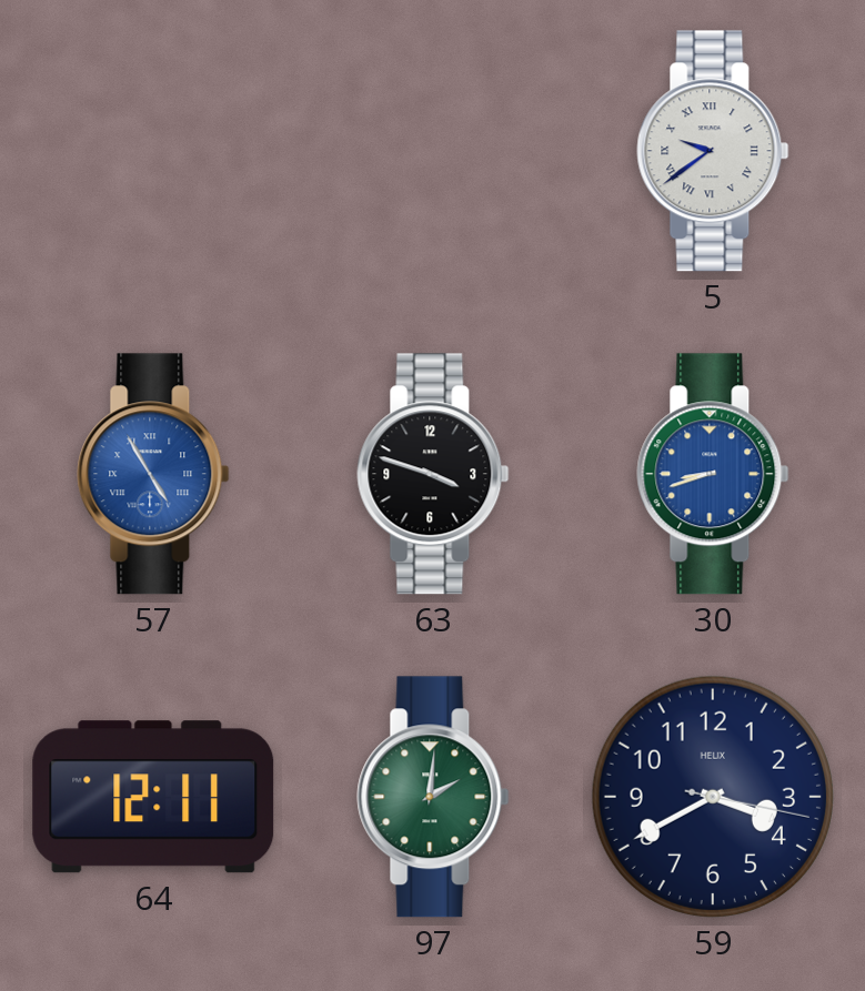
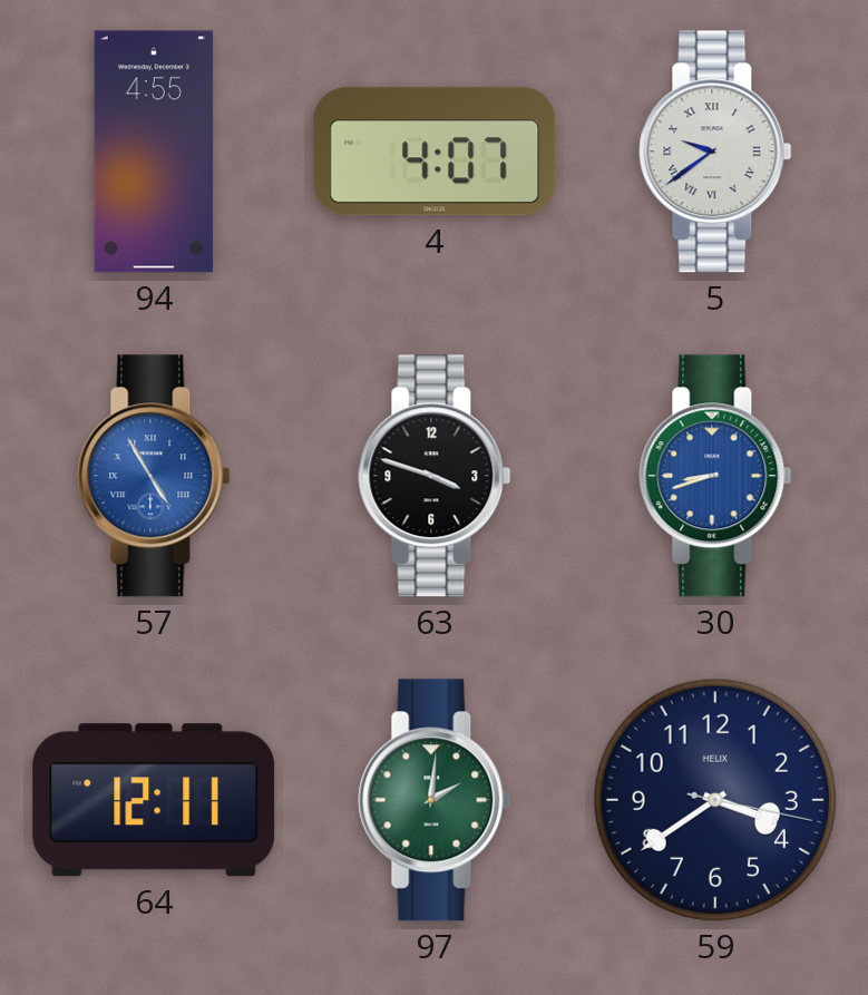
94: none -> 4:55
4: none -> 4:07
59: 3:40 -> 3:39
